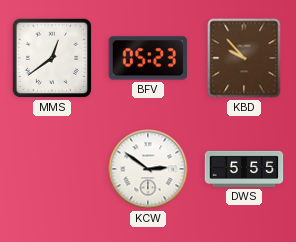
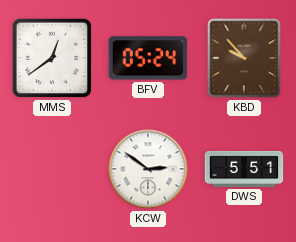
BFV: 05:23 -> 05:24
DWS: 5:55 -> 5:51
